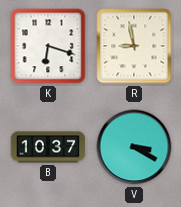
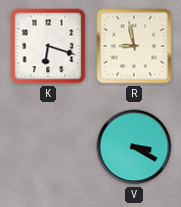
B: 10:37 -> none
